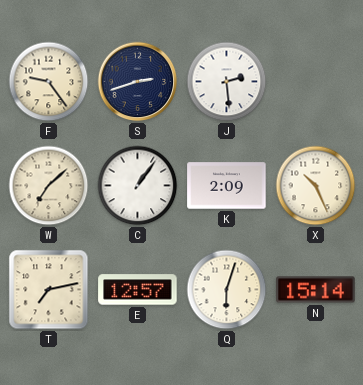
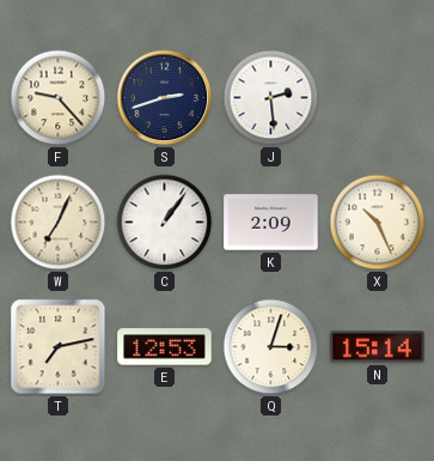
F: 9:24 -> 9:23
W: 7:08 -> 7:04
E: 12:57 -> 12:53
Q: 6:03 -> 3:03
